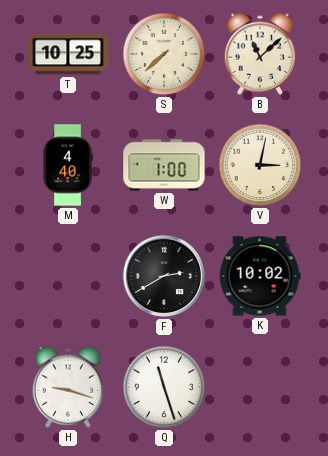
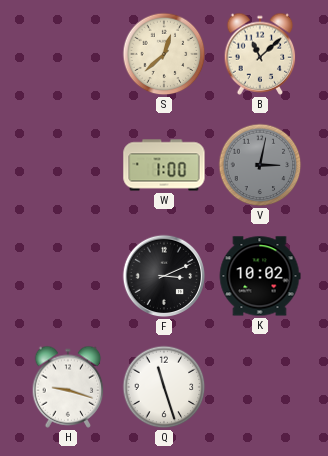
T: 10:25 -> none
S: 7:38 -> 12:38
M: 4:40 -> none
V dial: cream -> grey
F: 2:40 -> 3:11
